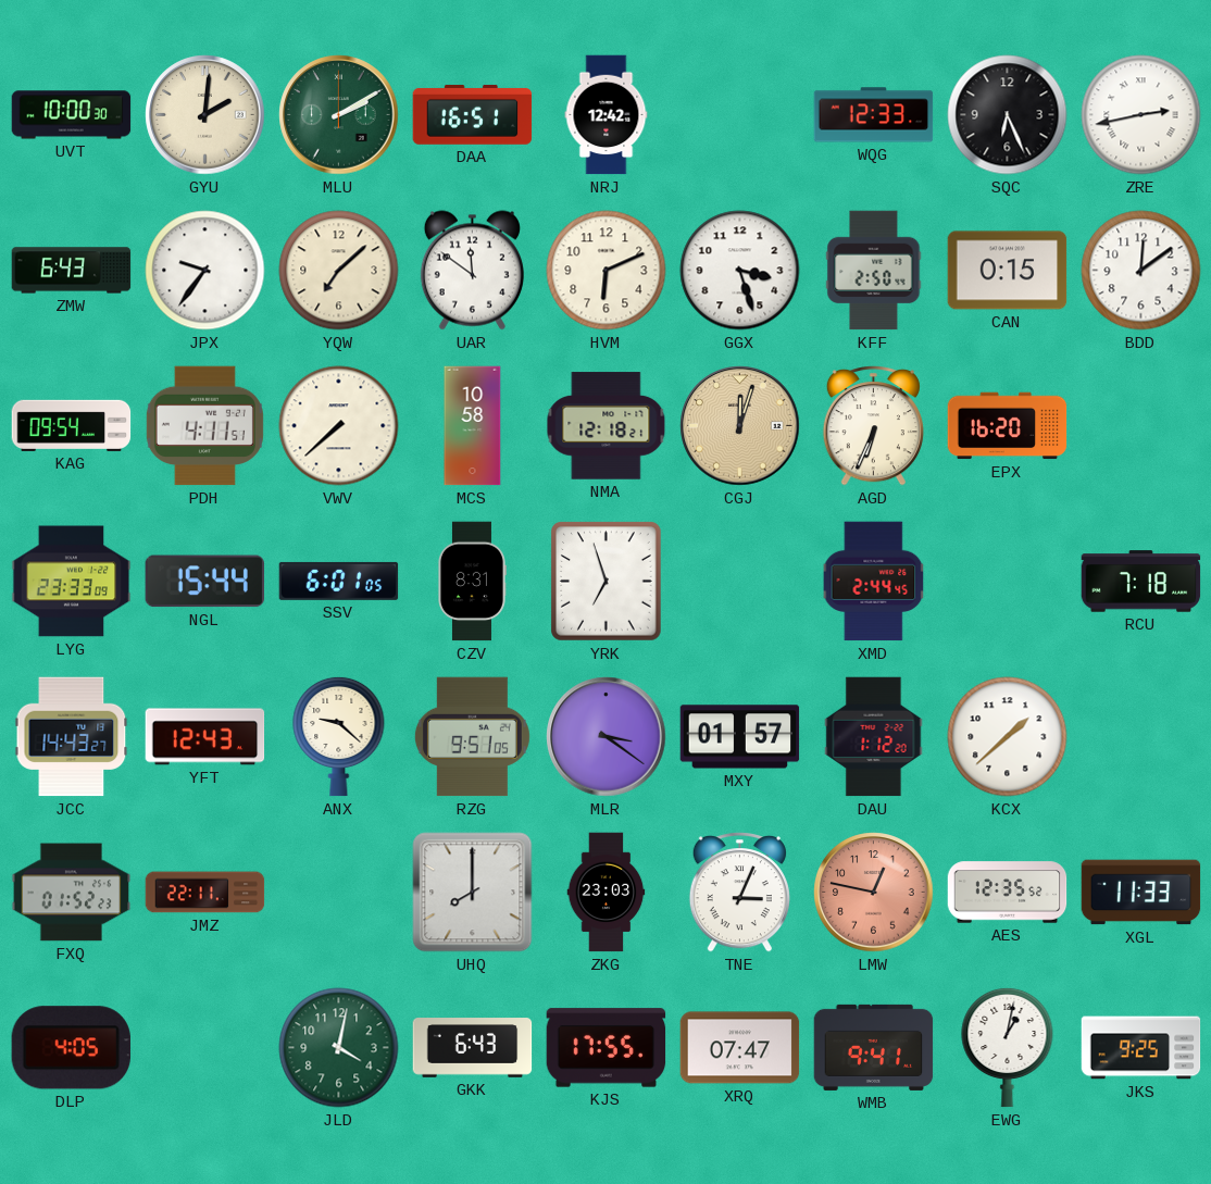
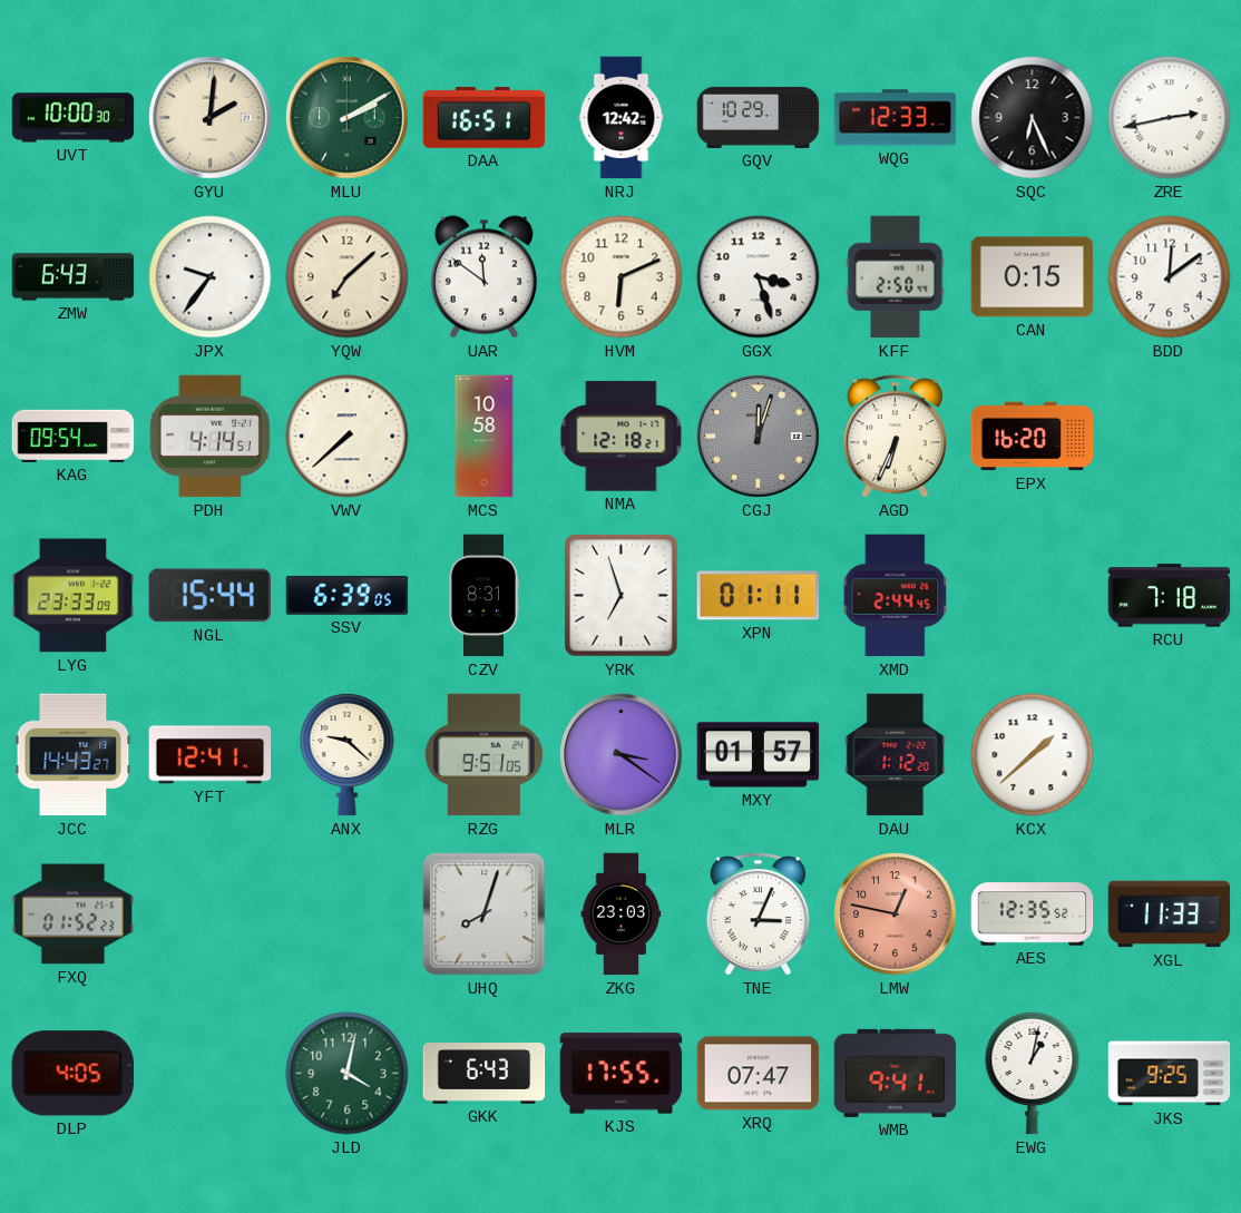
GQV: none -> 10:29
PDH: 4:11 -> 4:14
CGJ dial: champagne -> grey
SSV: 6:01 -> 6:39
XPN: none -> 01:11
YFT: 12:43 -> 12:41
JMZ: 22:11 -> none
UHQ: 8:00 -> 8:03
